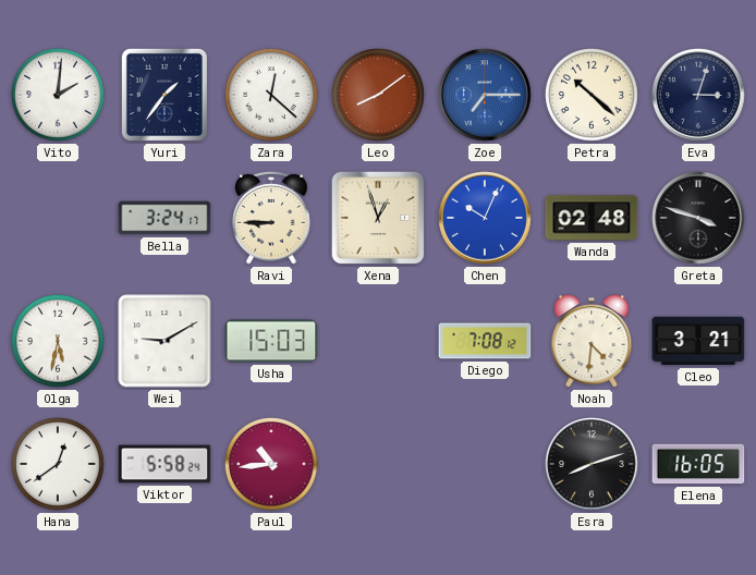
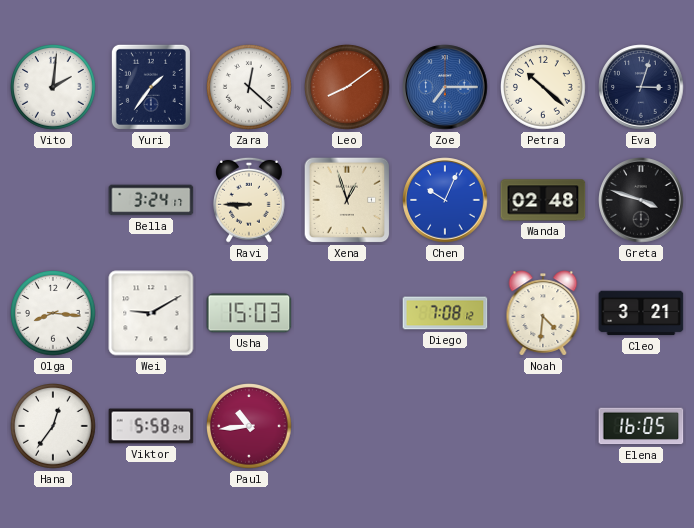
Olga: 5:32 -> 8:16
Hana: 12:39 -> 12:36
Esra: 8:12 -> none
